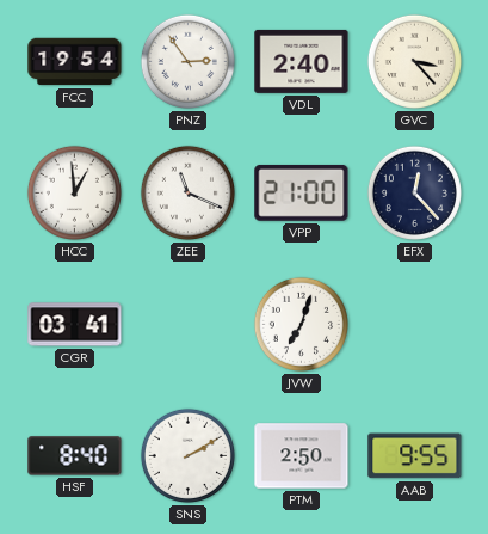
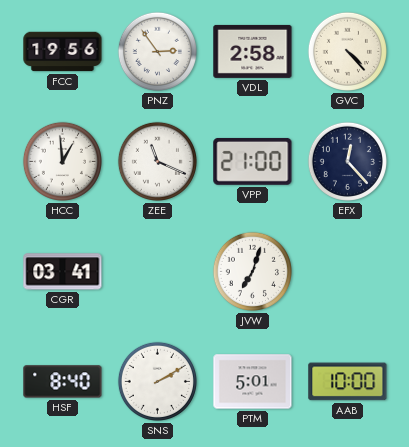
FCC: 19:54 -> 19:56
VDL: 2:40 -> 2:58
GVC: 3:23 -> 4:23
PTM: 2:50 -> 5:01
AAB: 9:55 -> 10:00
